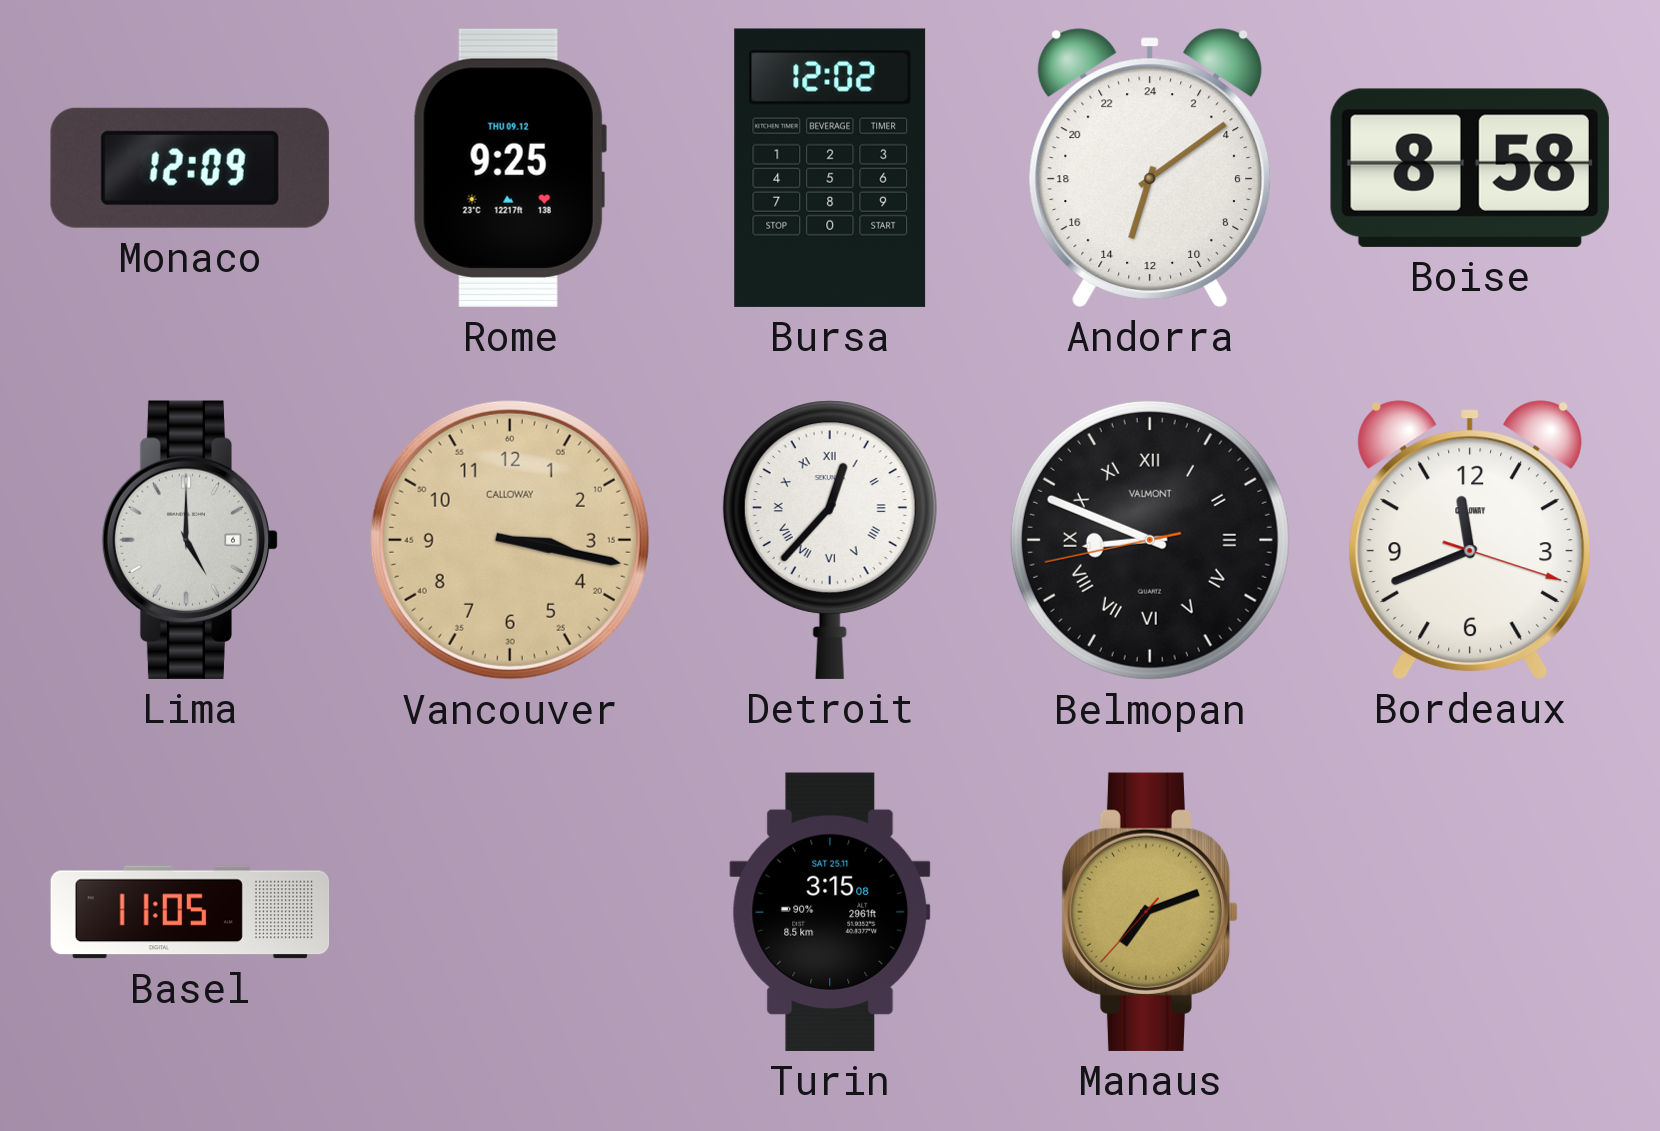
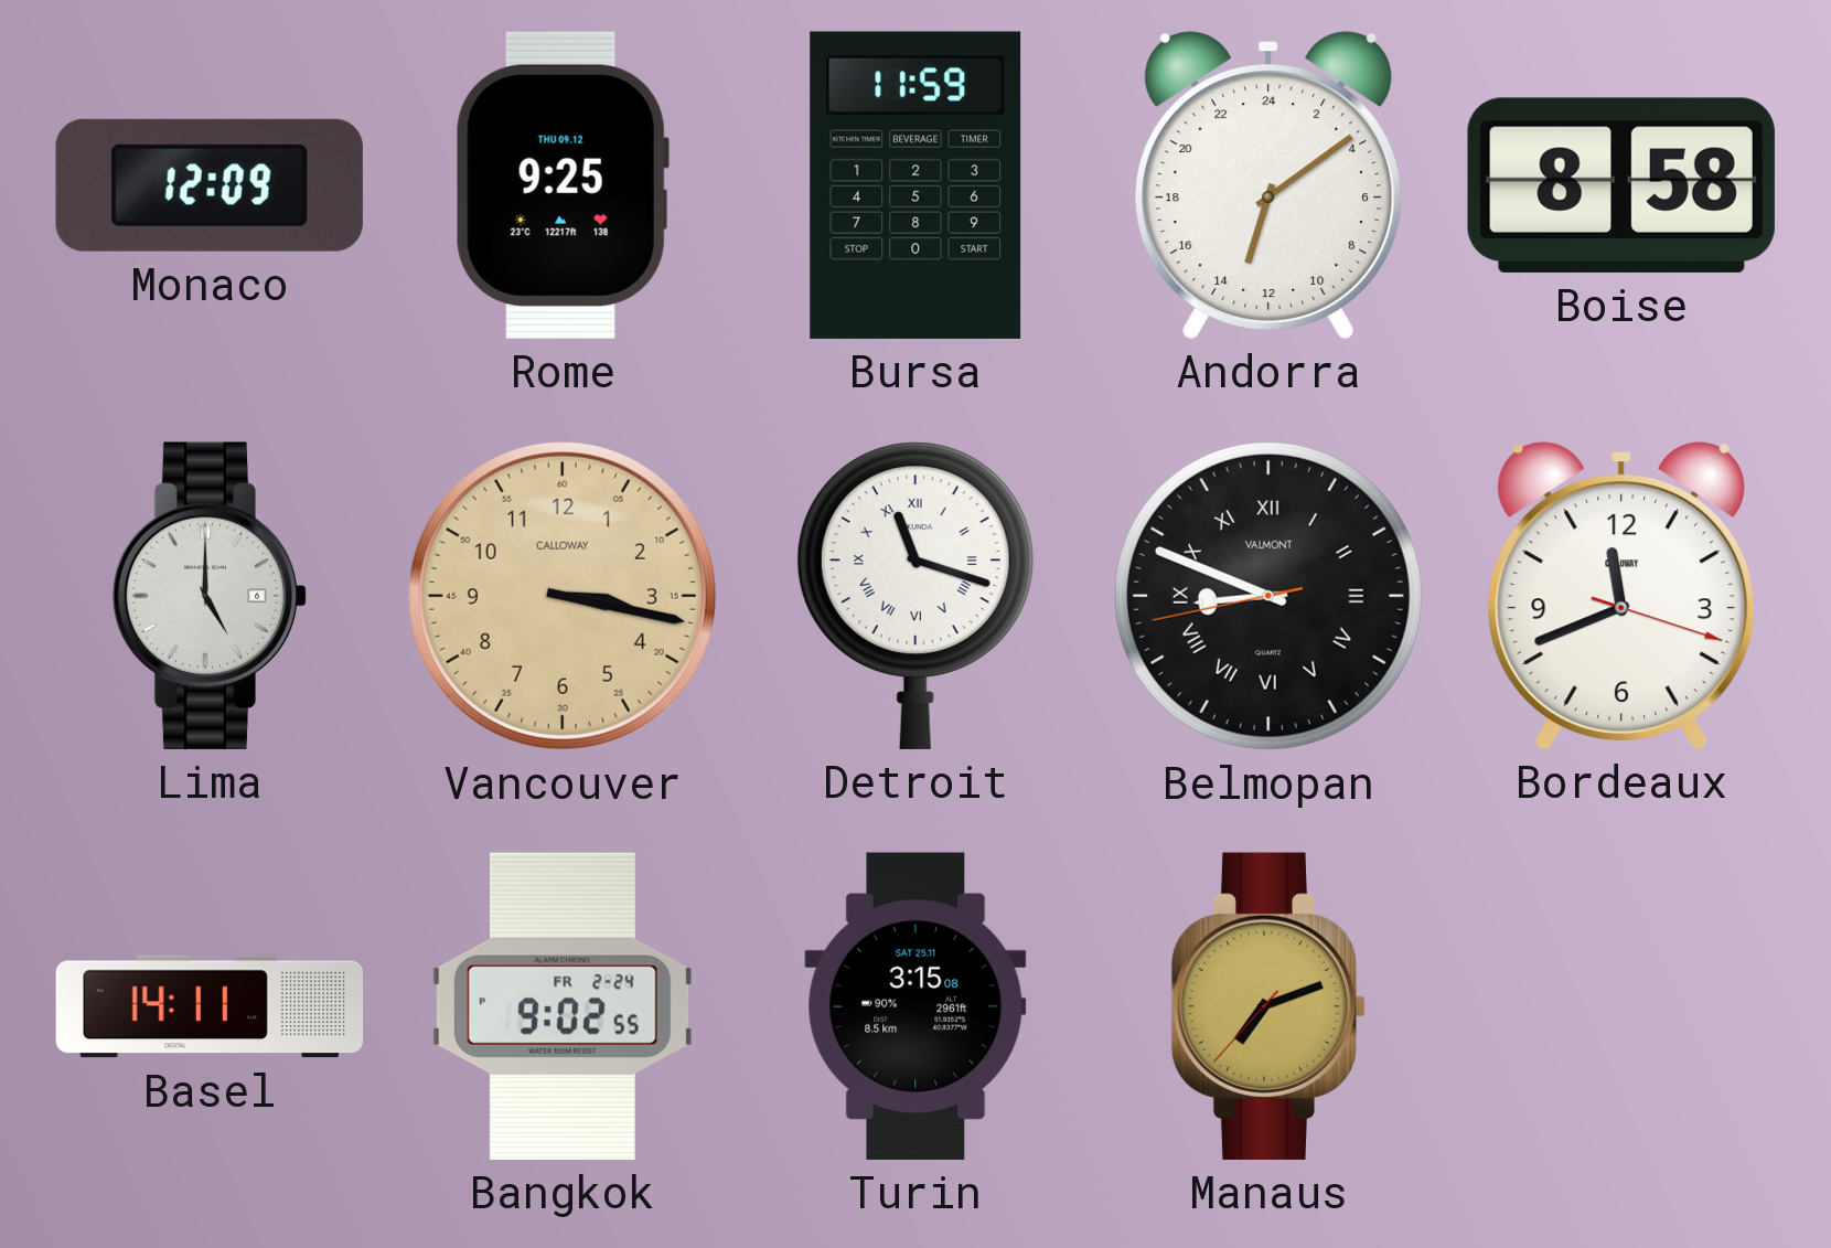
Bursa: 12:02 -> 11:59
Detroit: 12:37 -> 11:18
Basel: 11:05 -> 14:11
Bangkok: none -> 9:02
